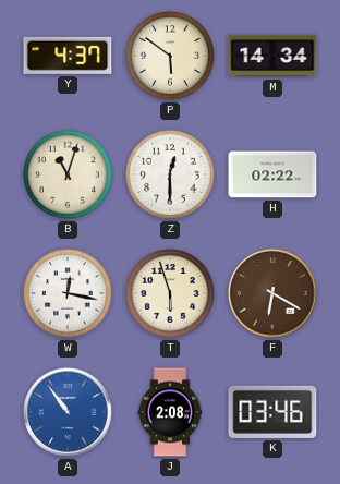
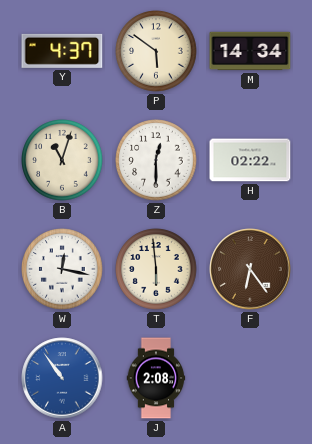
T: 5:57 -> 5:59
F: 6:20 -> 6:24
K: 03:46 -> none
